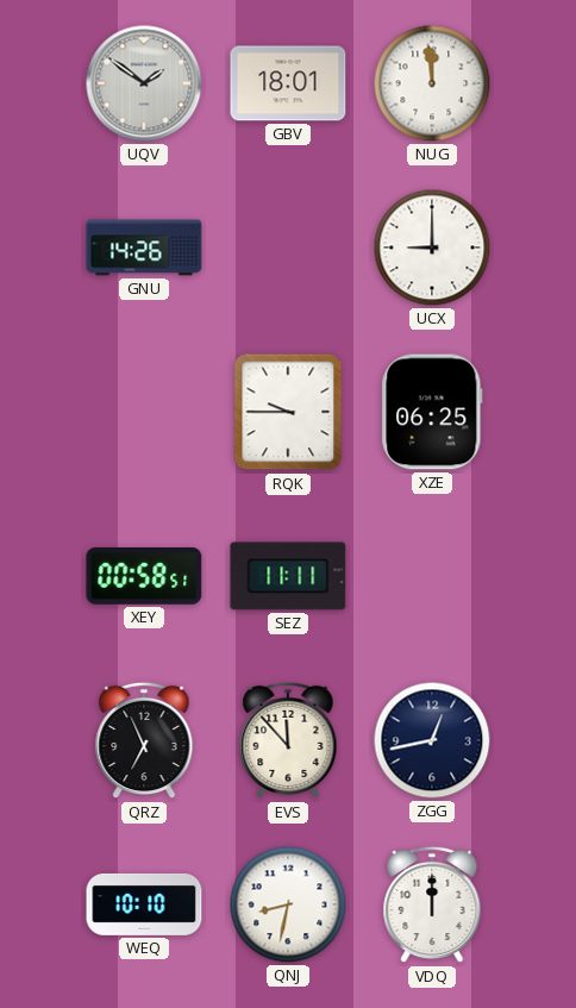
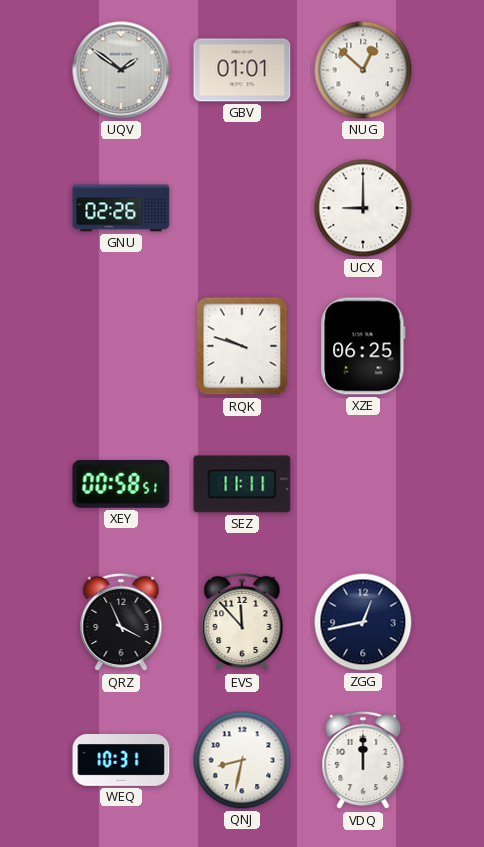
GBV: 18:01 -> 01:01
NUG: 11:59 -> 12:52
GNU: 14:26 -> 02:26
RQK: 9:45 -> 9:48
QRZ: 6:56 -> 3:56
WEQ: 10:10 -> 10:31
